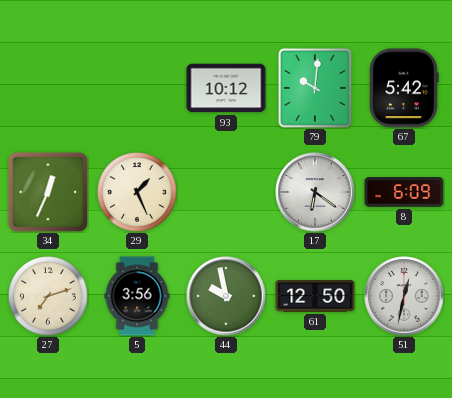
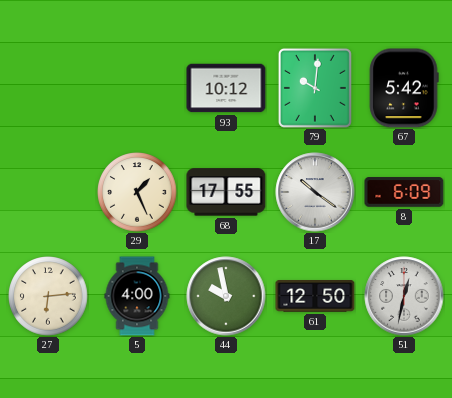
34: 12:34 -> none
68: none -> 17:55
17: 6:21 -> 10:21
27: 7:12 -> 6:14
5: 3:56 -> 4:00
